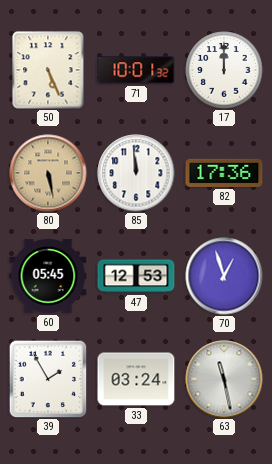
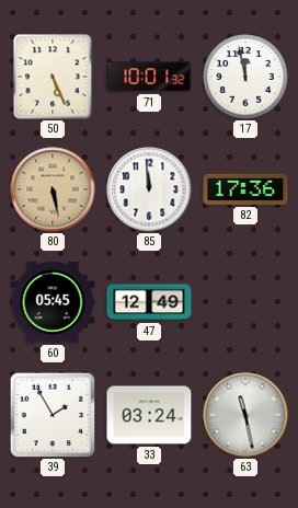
17: 12:00 -> 11:58
47: 12:53 -> 12:49
70: 12:57 -> none
